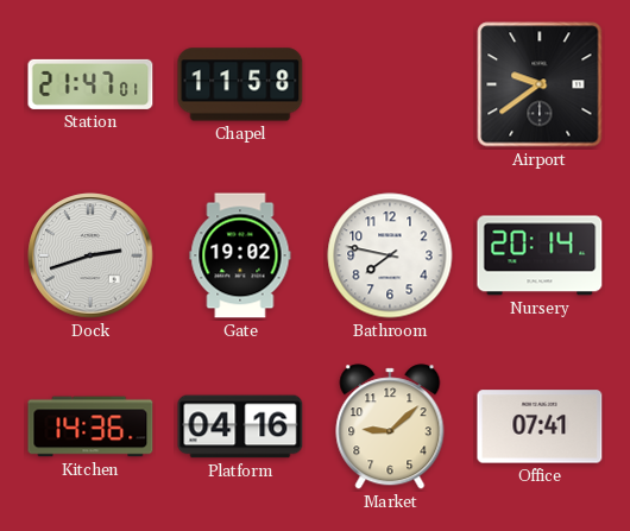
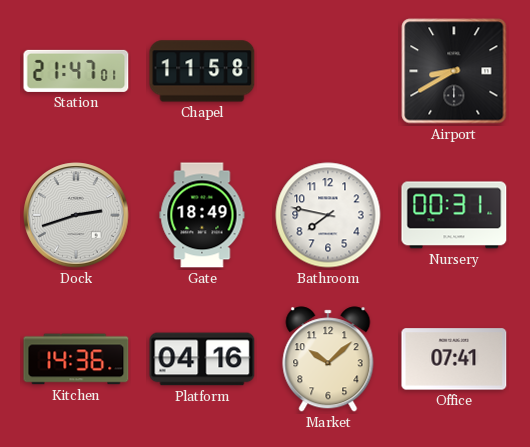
Airport: 9:39 -> 8:40
Gate: 19:02 -> 18:49
Nursery: 20:14 -> 00:31
Market: 9:08 -> 10:08
